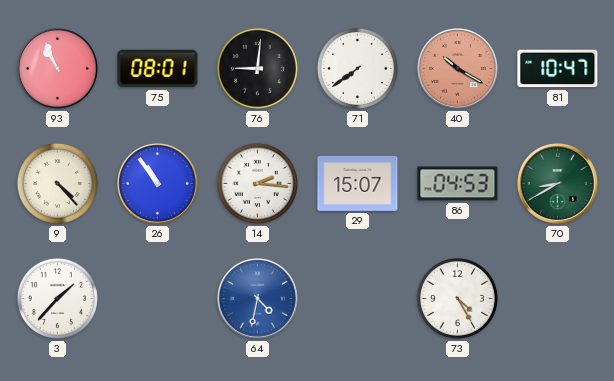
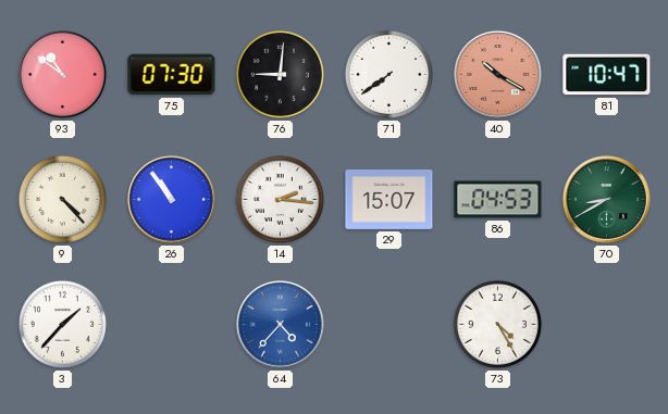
93: 10:56 -> 10:51
75: 08:01 -> 07:30
64: 4:32 -> 4:37
